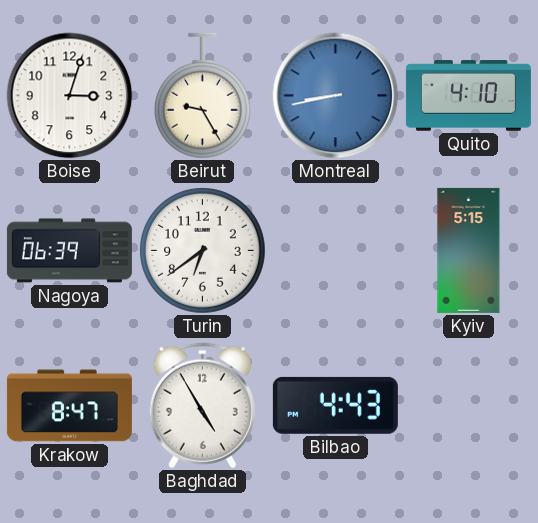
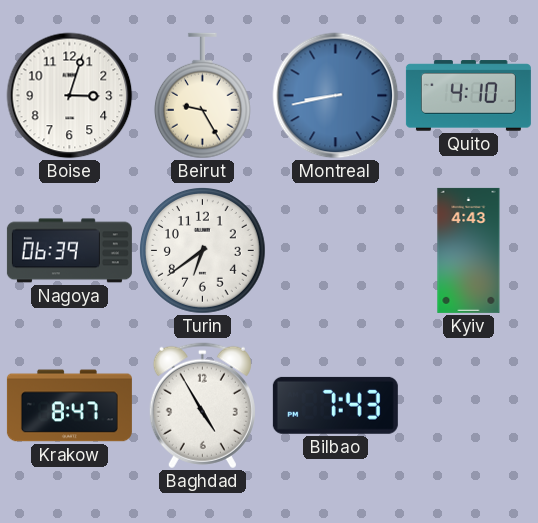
Kyiv: 5:15 -> 4:43
Bilbao: 4:43 -> 7:43
